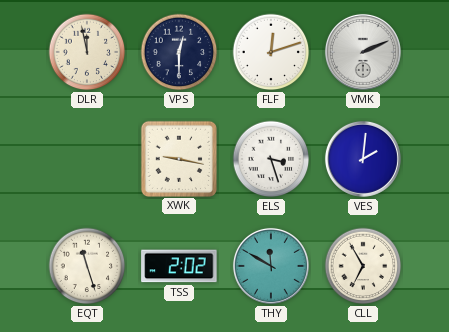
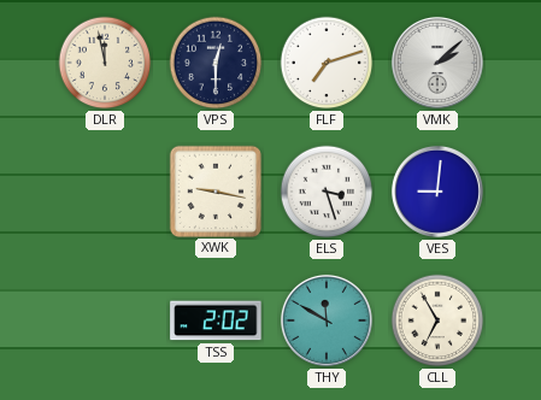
FLF: 12:12 -> 7:12
VMK: 2:11 -> 2:08
VES: 2:01 -> 9:01
EQT: 11:27 -> none
